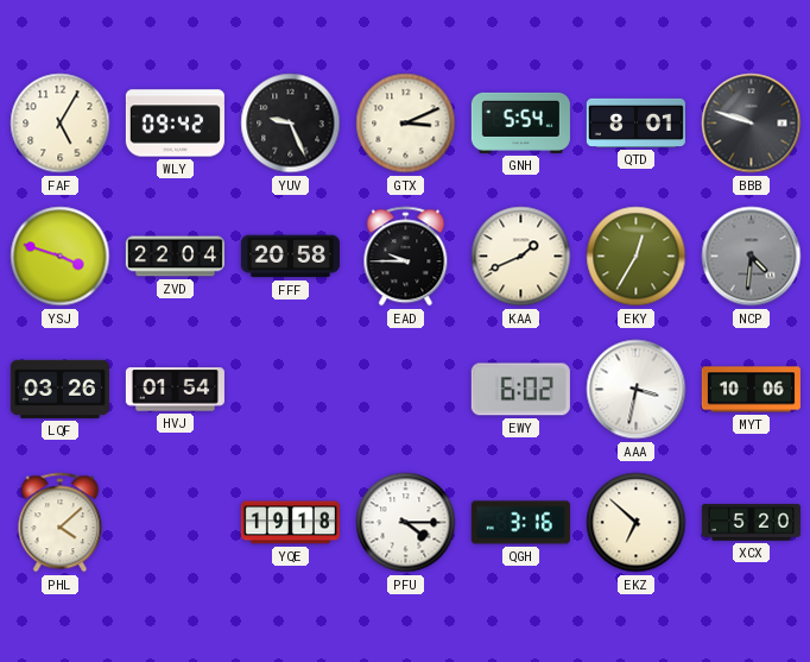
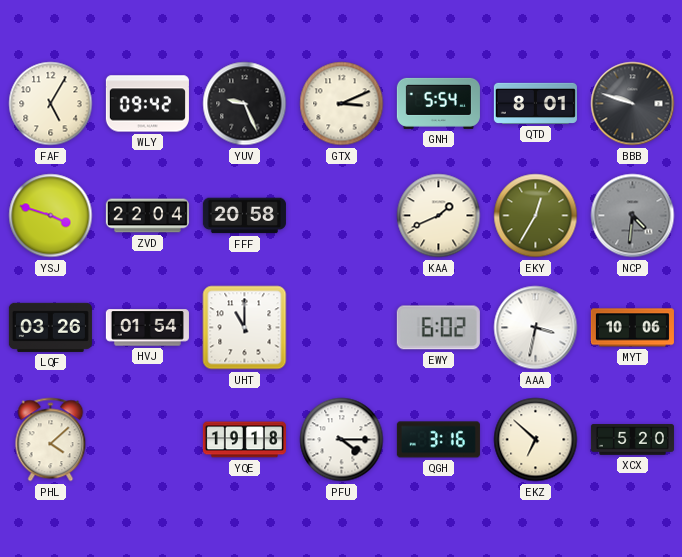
EAD: 9:45 -> none
UHT: none -> 11:00
